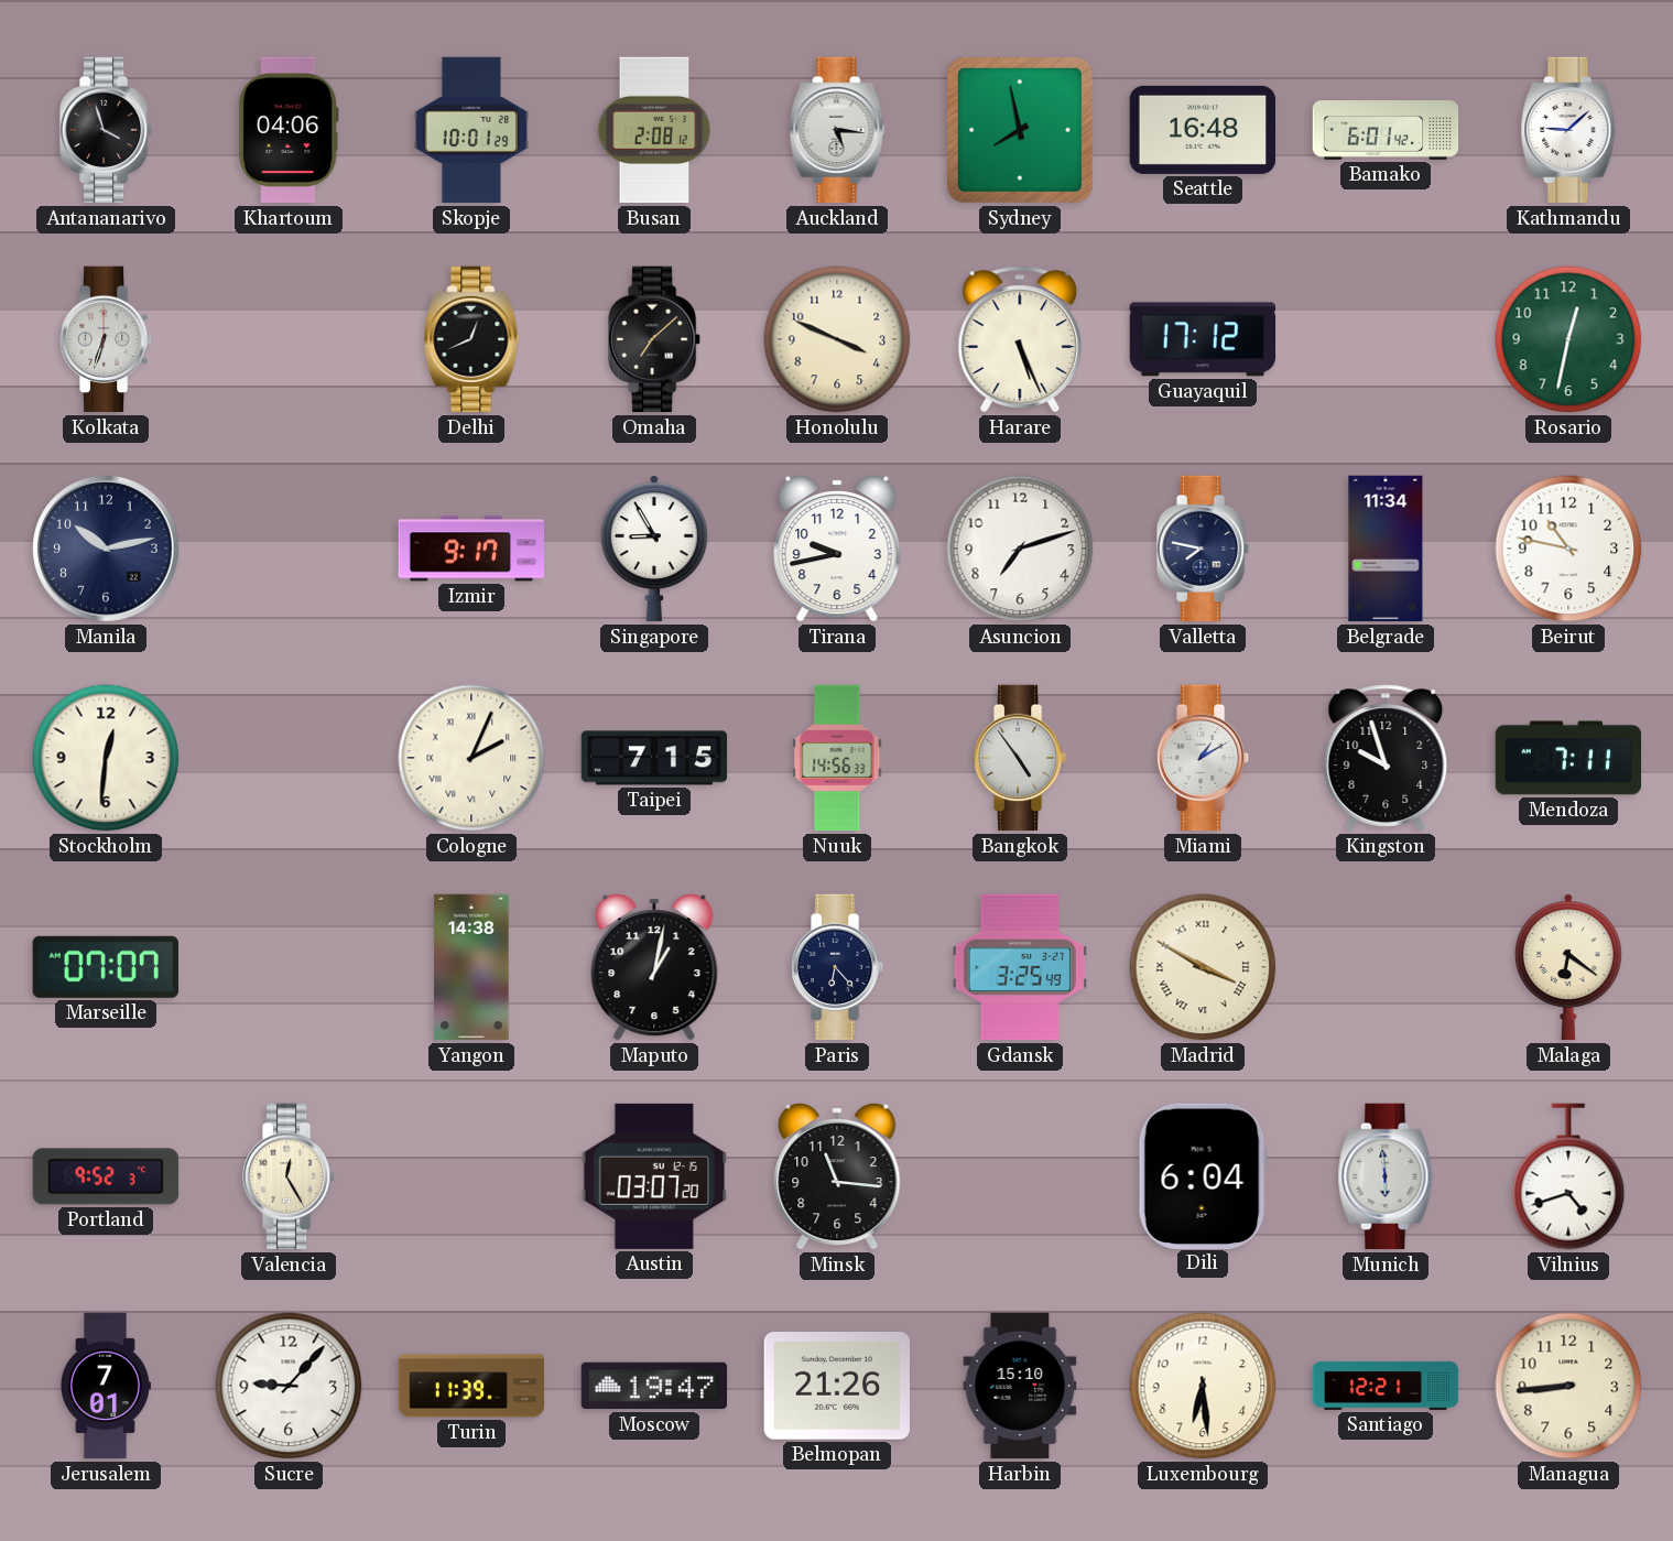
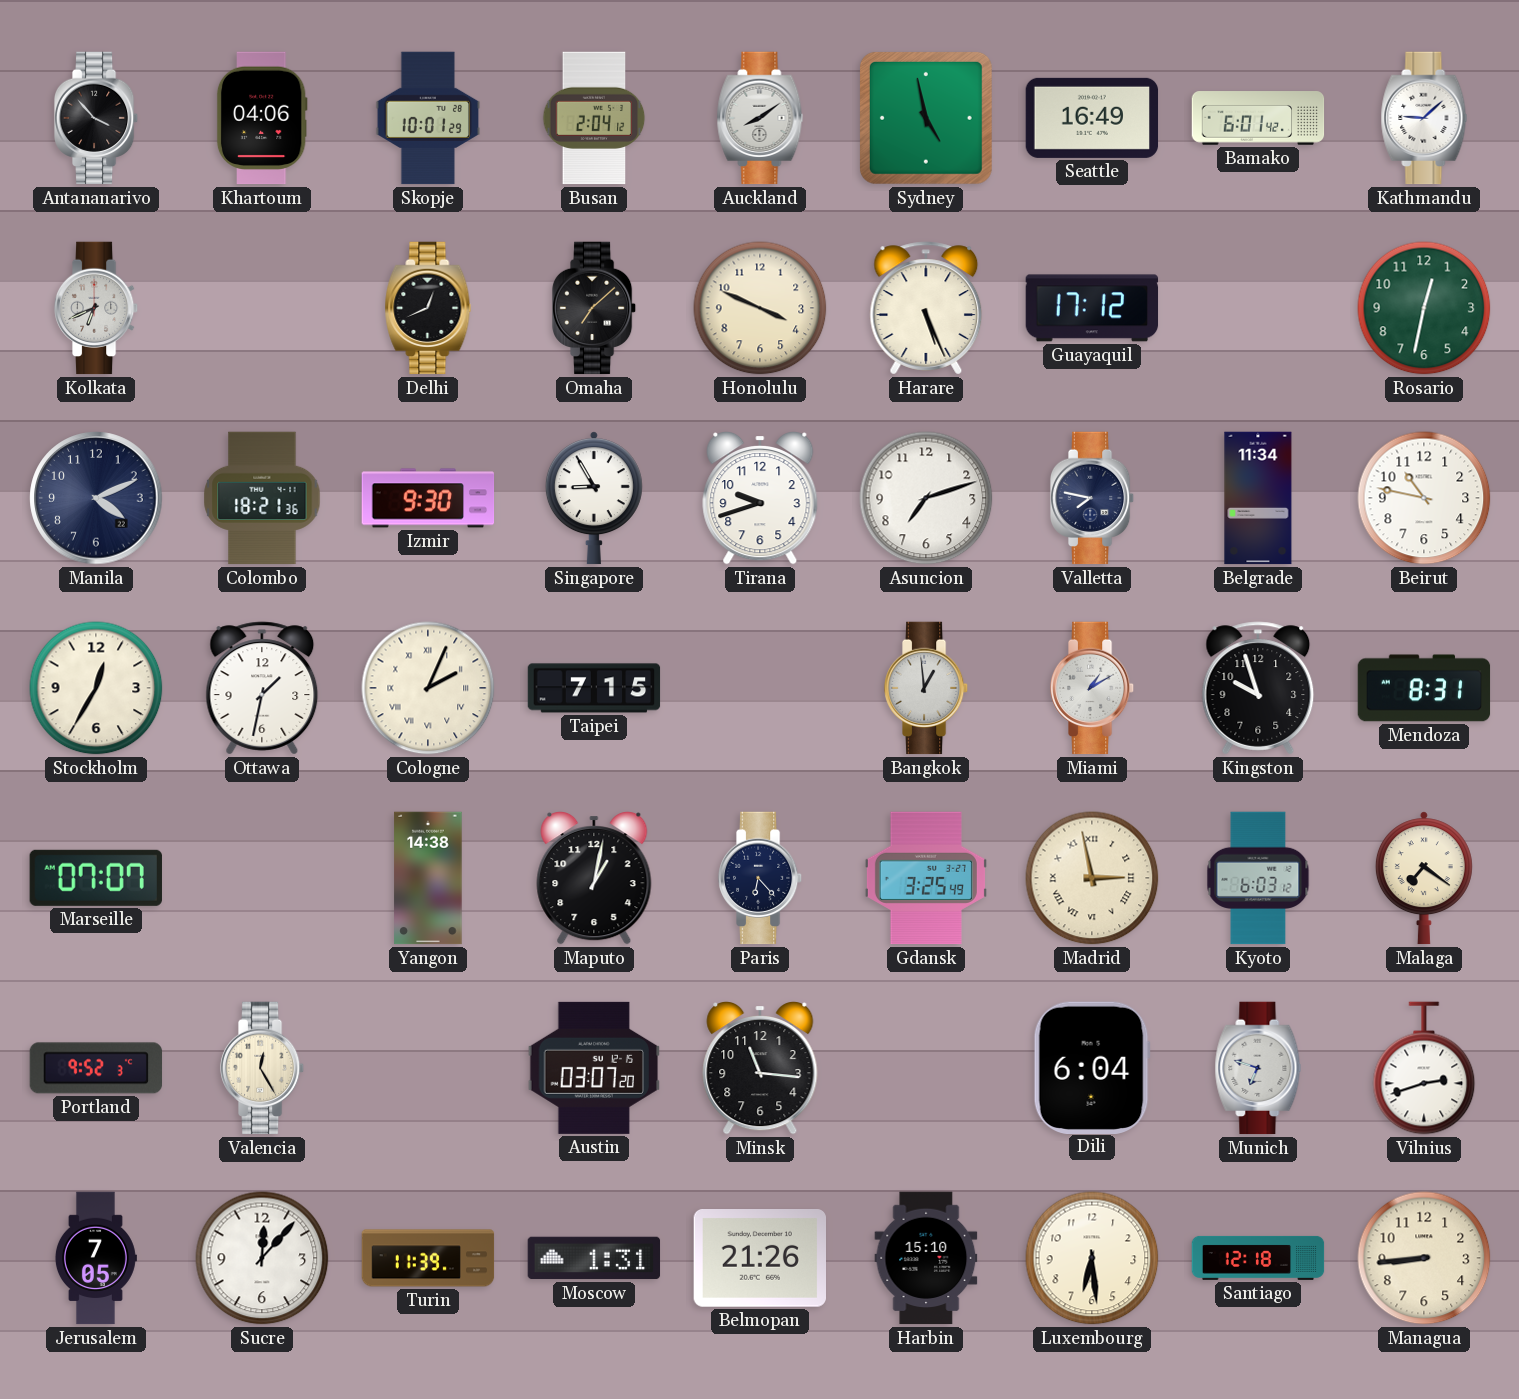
Antananarivo: 3:57 -> 3:53
Busan: 2:08 -> 2:04
Auckland: 5:16 -> 8:09
Sydney: 7:58 -> 4:58
Seattle: 16:48 -> 16:49
Kolkata: 6:33 -> 6:41
Manila: 10:13 -> 4:11
Colombo: none -> 18:21
Izmir: 9:17 -> 9:30
Tirana: 9:43 -> 9:42
Stockholm: 12:31 -> 12:35
Ottawa: none -> 1:32
Nuuk: 14:56 -> none
Bangkok: 4:54 -> 12:59
Mendoza: 7:11 -> 8:31
Madrid: 3:50 -> 2:58
Kyoto: none -> 6:03
Malaga: 6:21 -> 7:21
Munich: 5:59 -> 6:48
Vilnius: 4:42 -> 2:42
Jerusalem: 7:01 -> 7:05
Sucre: 9:07 -> 12:07
Moscow: 19:47 -> 1:31
Santiago: 12:21 -> 12:18
